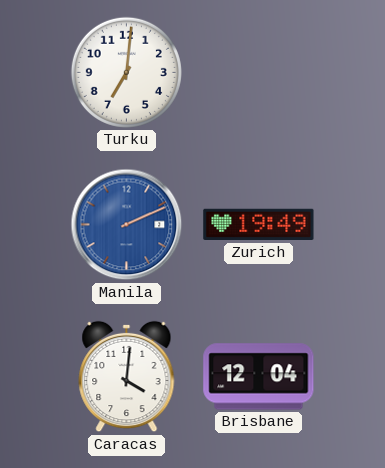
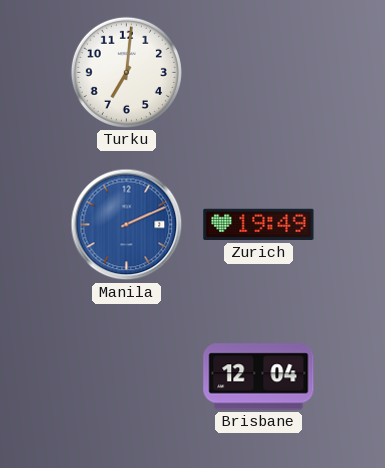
Caracas: 4:01 -> none
